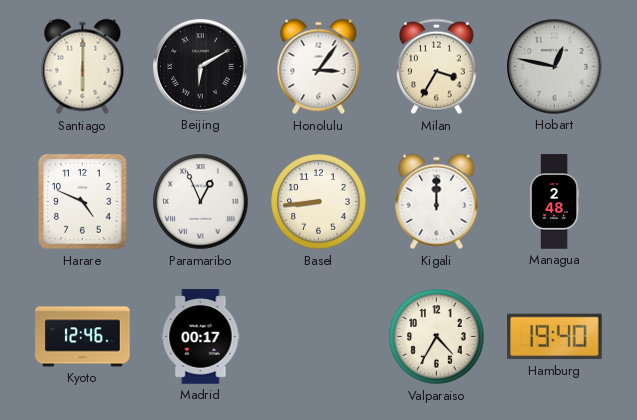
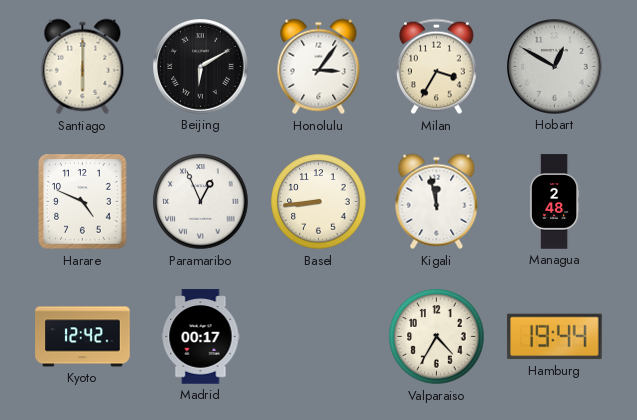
Hobart: 12:47 -> 12:50
Kigali: 12:00 -> 11:58
Kyoto: 12:46 -> 12:42
Hamburg: 19:40 -> 19:44
